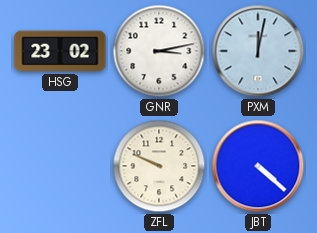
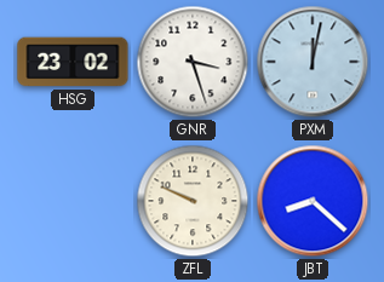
GNR: 3:13 -> 3:27
JBT: 4:22 -> 8:22
